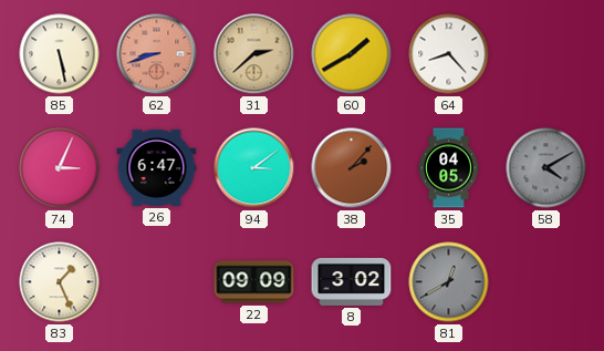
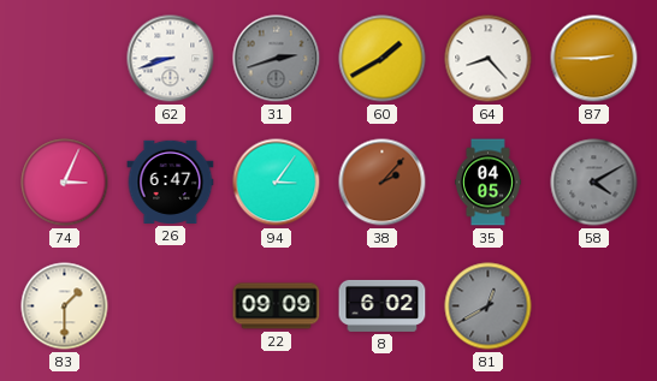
85: 5:28 -> none
62 dial: salmon -> white
31: 2:38 -> 2:42
31 dial: champagne -> grey
87: none -> 2:45
94: 3:09 -> 3:06
83: 1:26 -> 1:30
8: 3:02 -> 6:02
